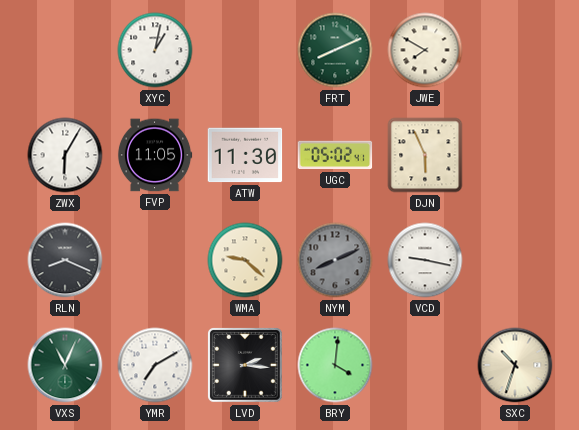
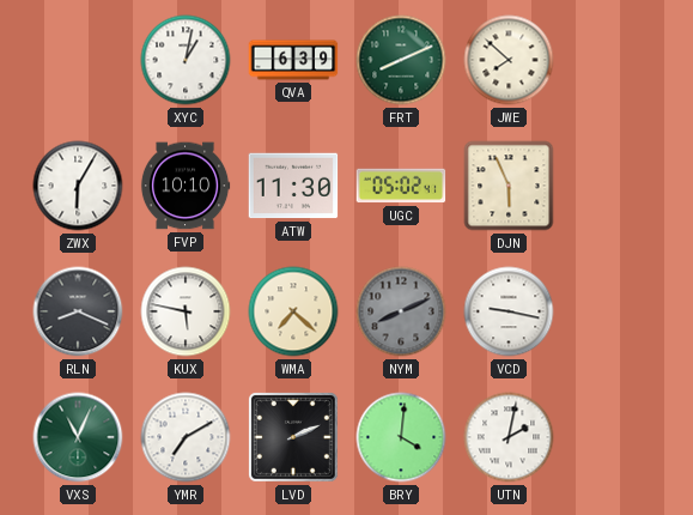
QVA: none -> 6:39
JWE: 7:50 -> 7:52
FVP: 11:05 -> 10:10
KUX: none -> 5:47
WMA: 9:22 -> 7:22
LVD: 2:16 -> 2:11
UTN: none -> 2:02
SXC: 10:33 -> none
